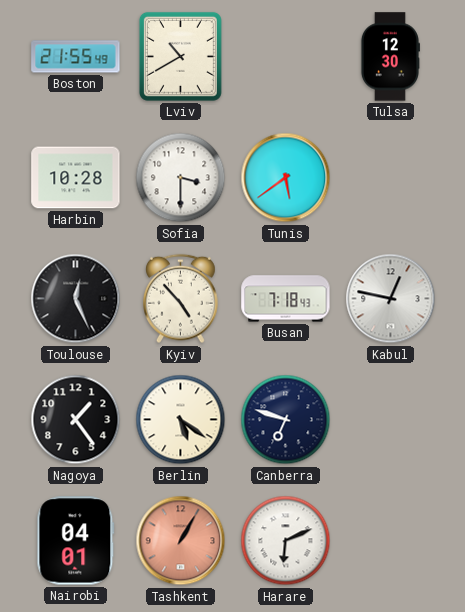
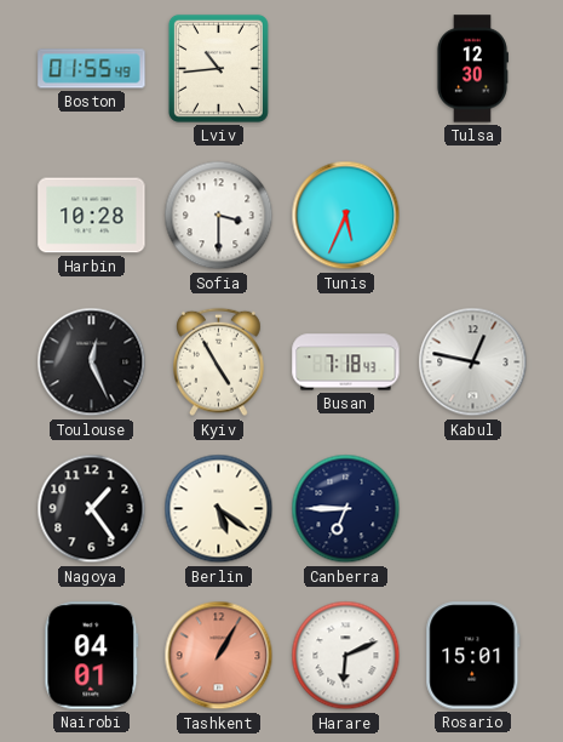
Boston: 21:55 -> 01:55
Lviv: 10:40 -> 10:44
Tunis: 5:39 -> 5:34
Kyiv: 4:53 -> 4:55
Canberra: 6:48 -> 6:45
Rosario: none -> 15:01
